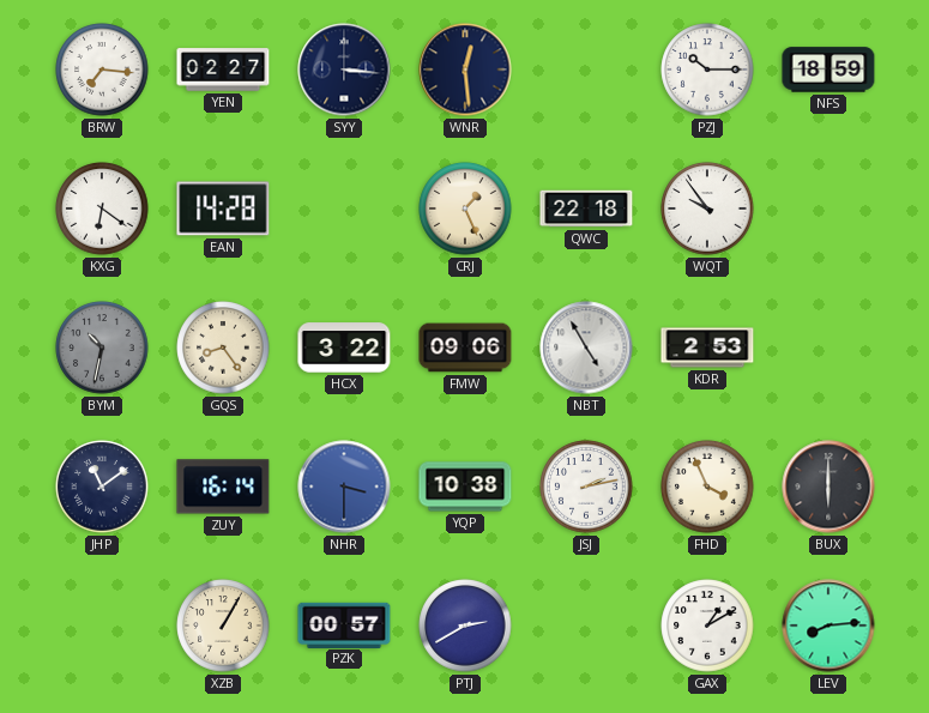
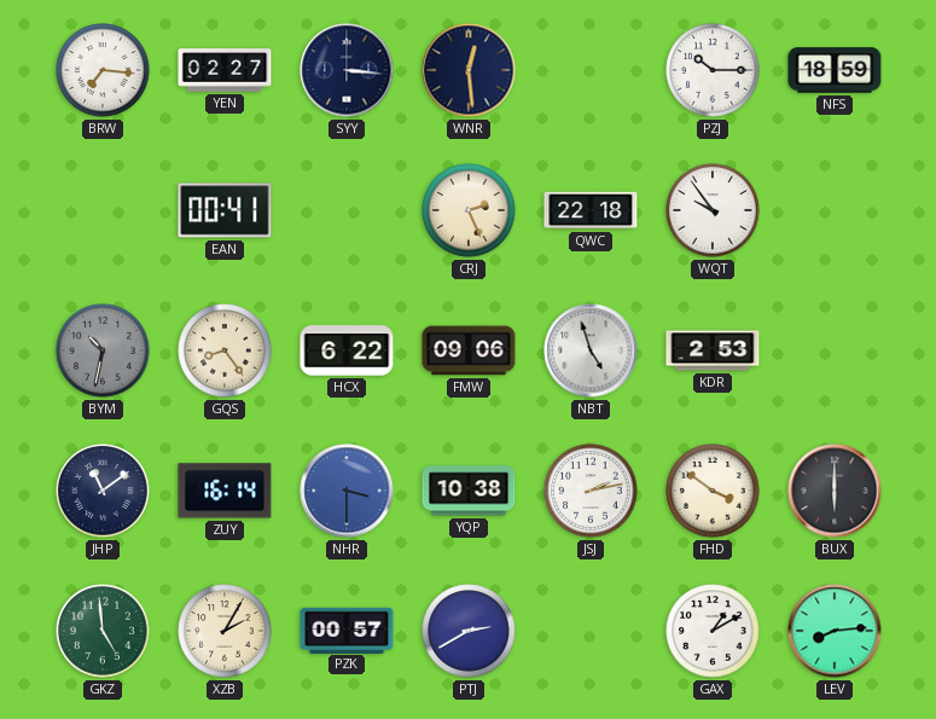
KXG: 6:21 -> none
EAN: 14:28 -> 00:41
CRJ: 1:26 -> 2:26
HCX: 3:22 -> 6:22
NBT: 4:55 -> 4:57
FHD: 3:56 -> 3:51
GKZ: none -> 4:59
XZB: 1:05 -> 2:05
